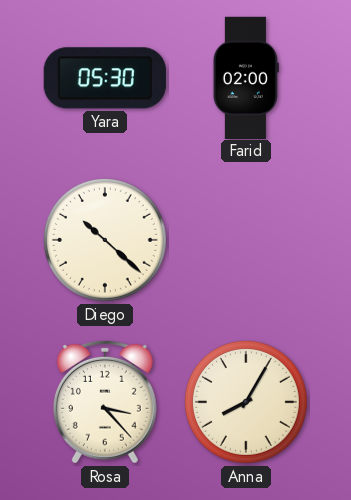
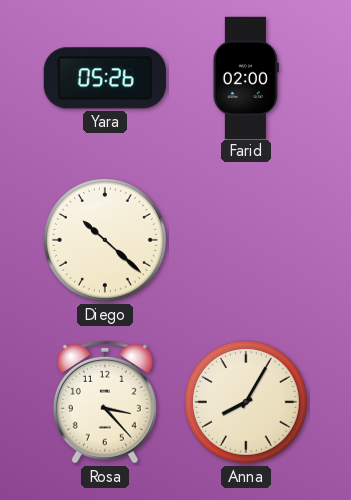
Yara: 05:30 -> 05:26
